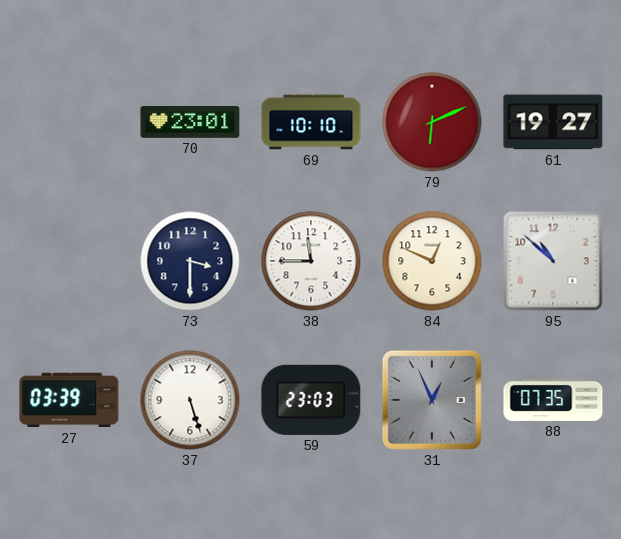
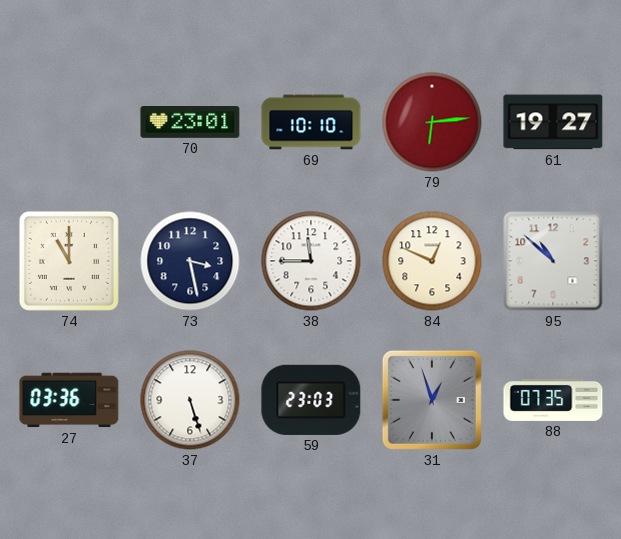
79: 6:11 -> 6:14
74: none -> 11:00
73: 3:30 -> 3:28
27: 03:39 -> 03:36
31: 12:56 -> 12:57
